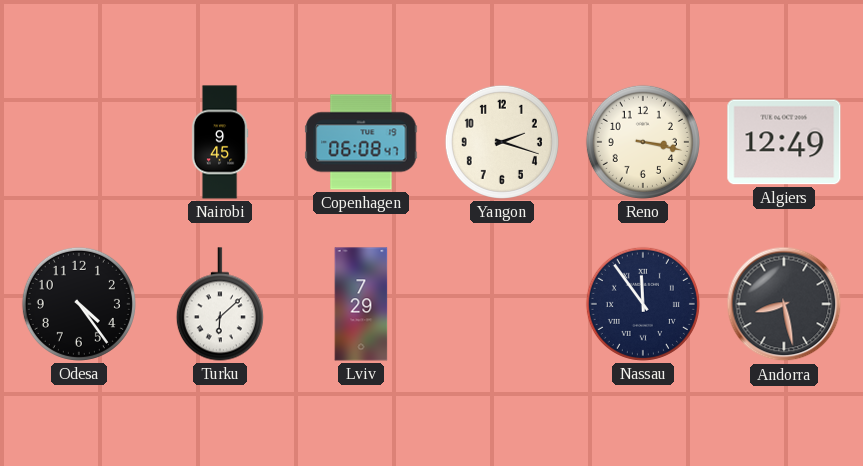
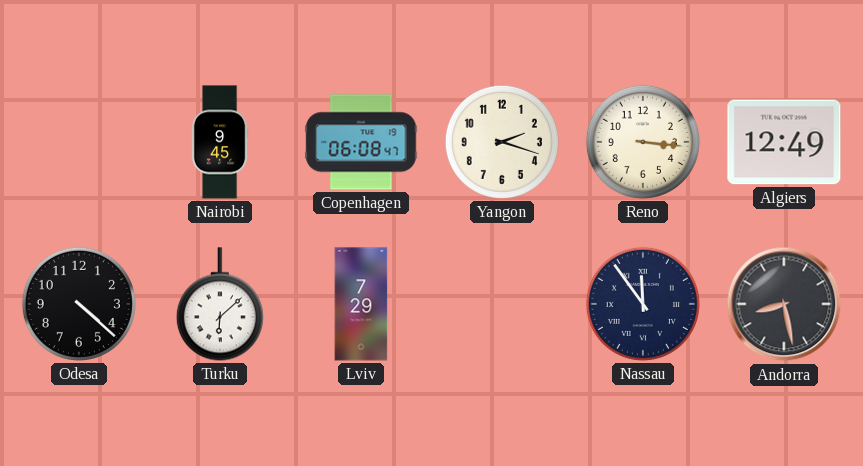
Reno: 3:17 -> 3:16
Odesa: 4:24 -> 4:22
